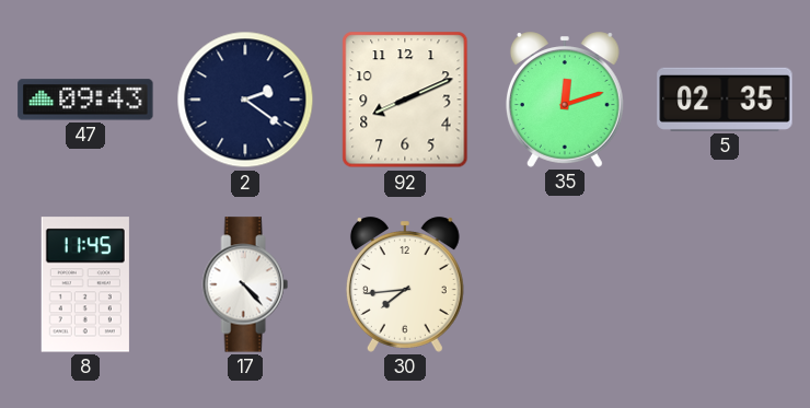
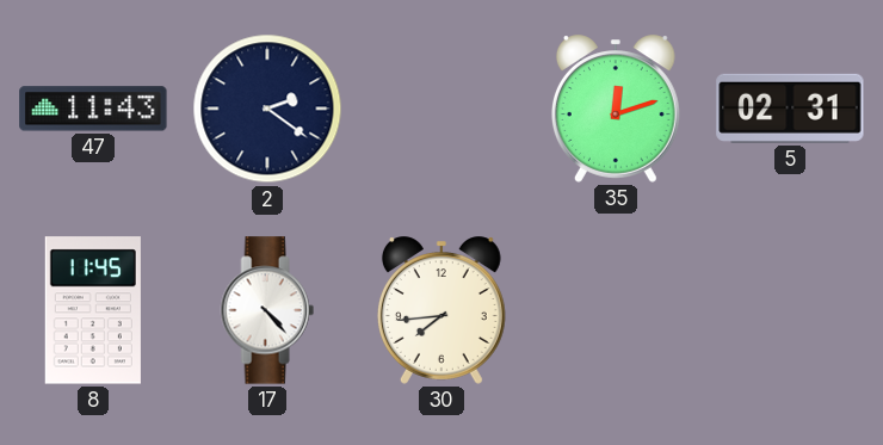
47: 09:43 -> 11:43
92: 8:11 -> none
5: 02:35 -> 02:31
